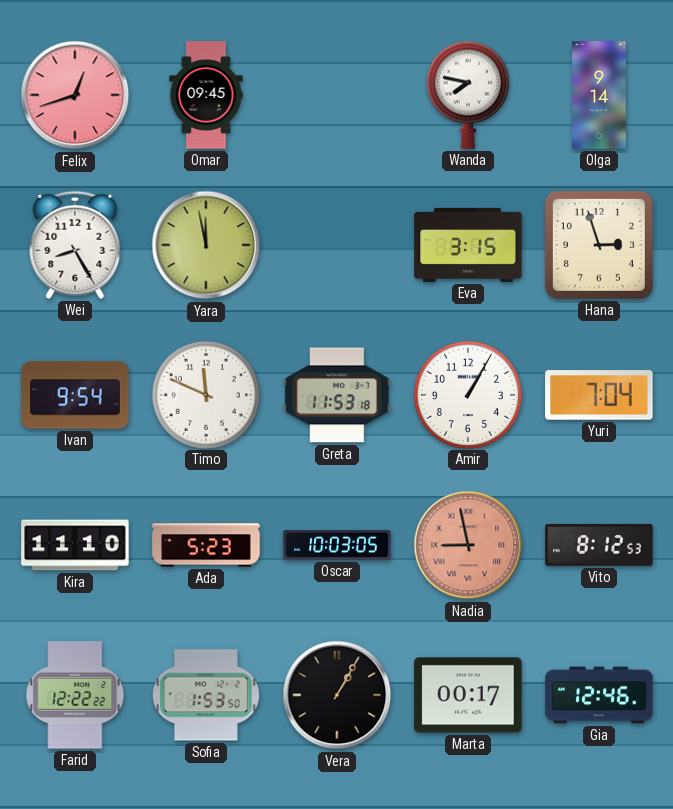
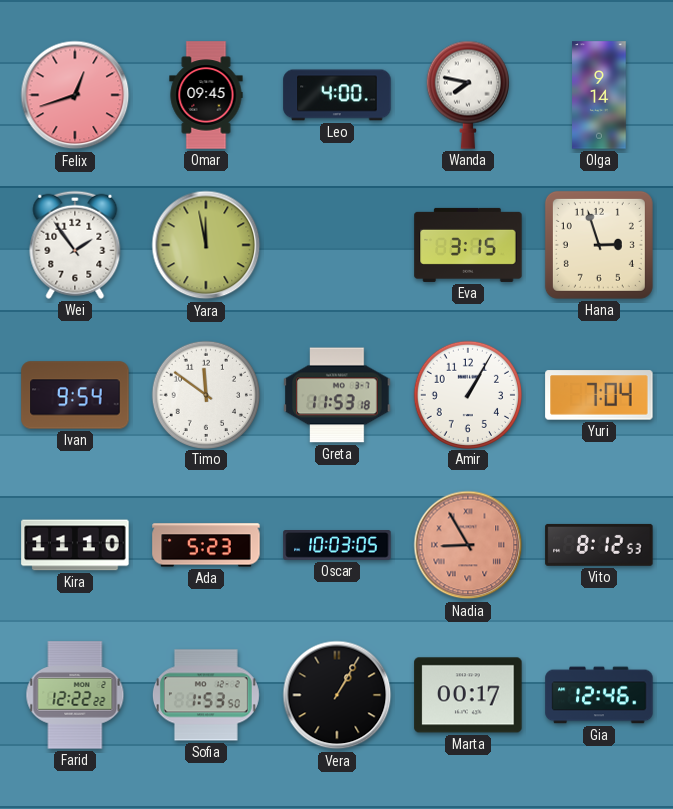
Leo: none -> 4:00
Wei: 8:25 -> 1:54
Timo: 11:49 -> 11:51
Nadia: 8:58 -> 8:55
